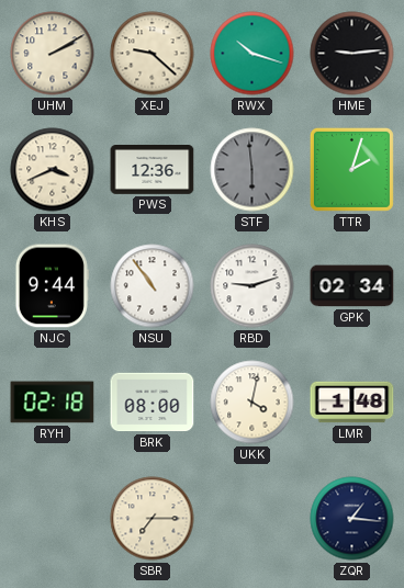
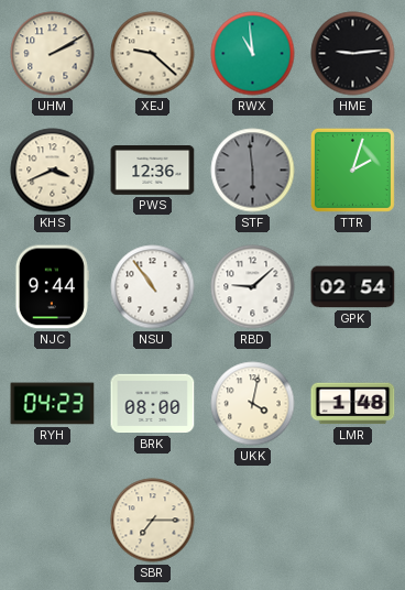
RWX: 10:18 -> 10:59
RBD: 9:12 -> 9:08
GPK: 02:34 -> 02:54
RYH: 02:18 -> 04:23
ZQR: 1:16 -> none
